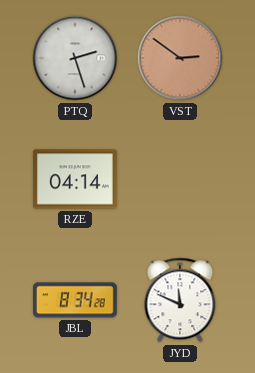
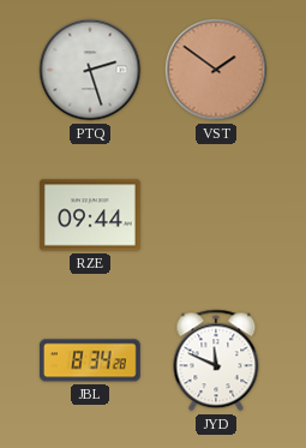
VST: 2:51 -> 1:51
RZE: 04:14 -> 09:44
